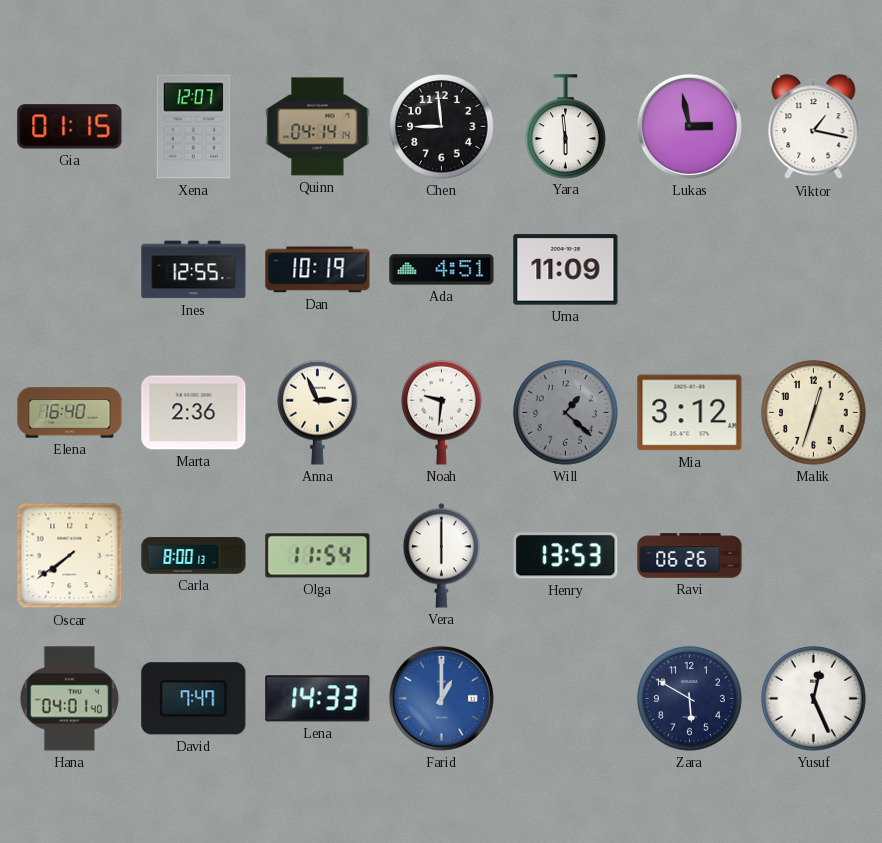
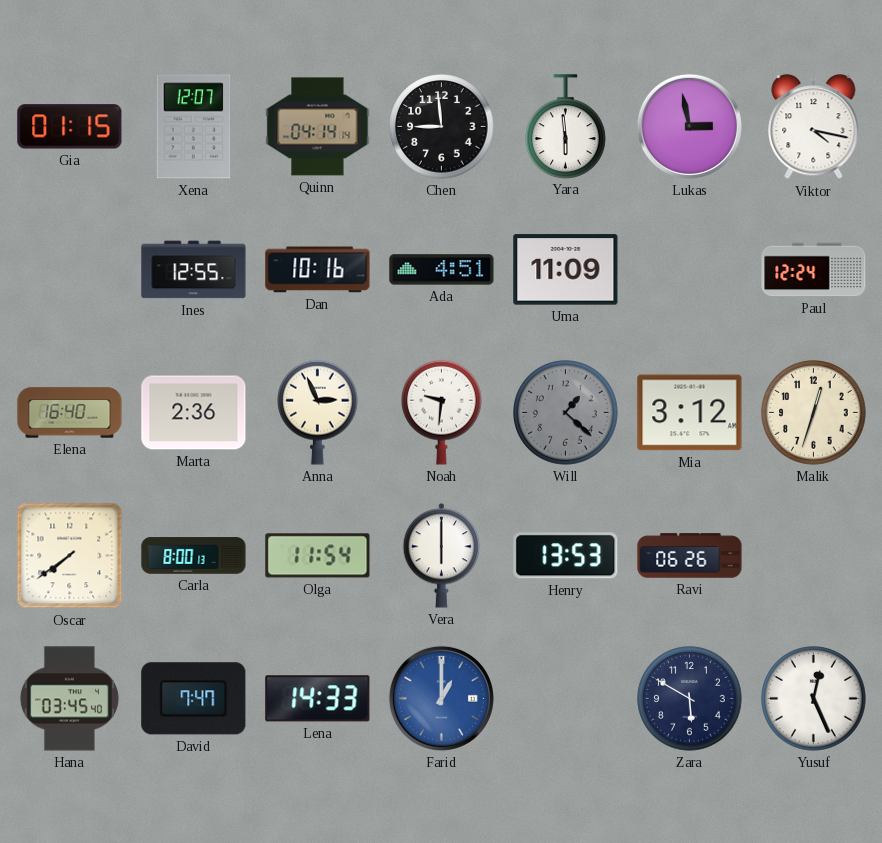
Viktor: 1:17 -> 4:17
Dan: 10:19 -> 10:16
Paul: none -> 12:24
Hana: 04:01 -> 03:45
